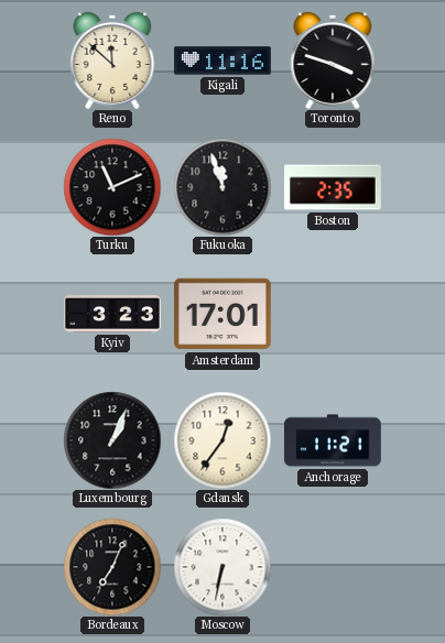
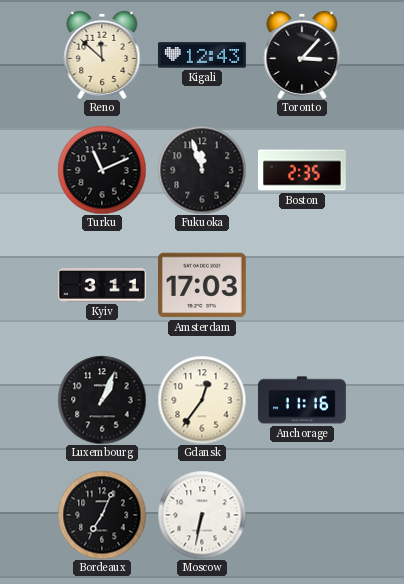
Kigali: 11:16 -> 12:43
Toronto: 3:48 -> 3:07
Kyiv: 3:23 -> 3:11
Amsterdam: 17:01 -> 17:03
Anchorage: 11:21 -> 11:16
